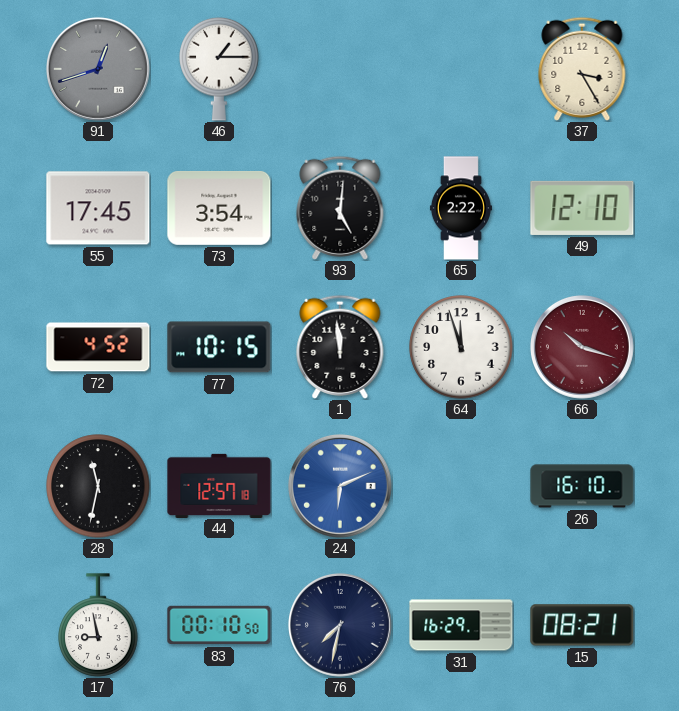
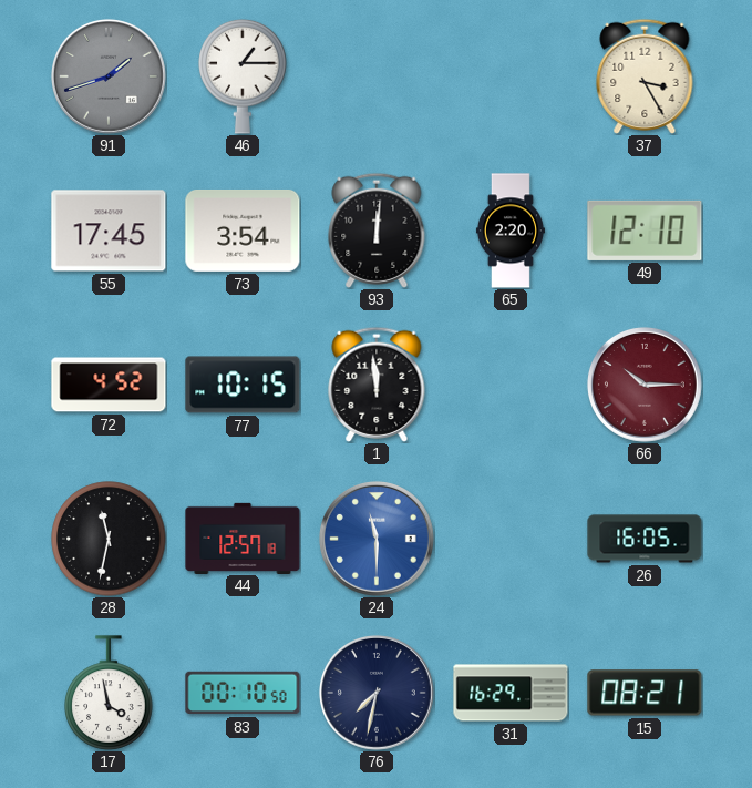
91: 12:42 -> 1:42
93: 5:01 -> 12:01
65: 2:22 -> 2:20
64: 11:57 -> none
66: 10:18 -> 10:15
24: 6:11 -> 11:30
26: 16:10 -> 16:05
17: 8:58 -> 3:58
